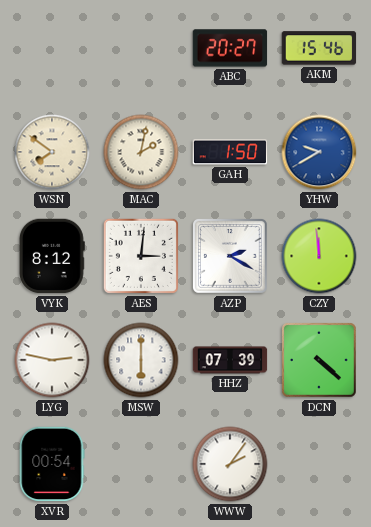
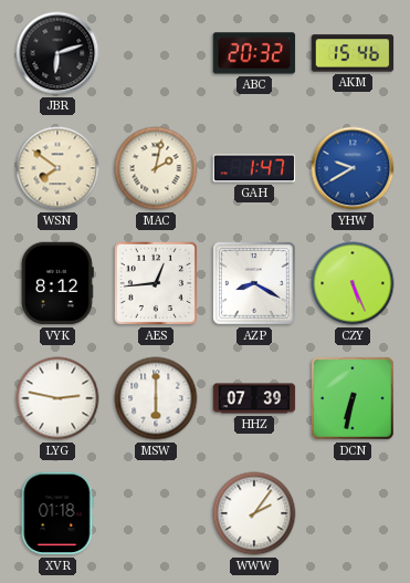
JBR: none -> 6:12
ABC: 20:27 -> 20:32
GAH: 1:50 -> 1:47
AES: 3:01 -> 12:44
AZP: 2:20 -> 8:20
CZY: 11:59 -> 5:26
DCN: 4:22 -> 6:32
XVR: 00:54 -> 01:18
